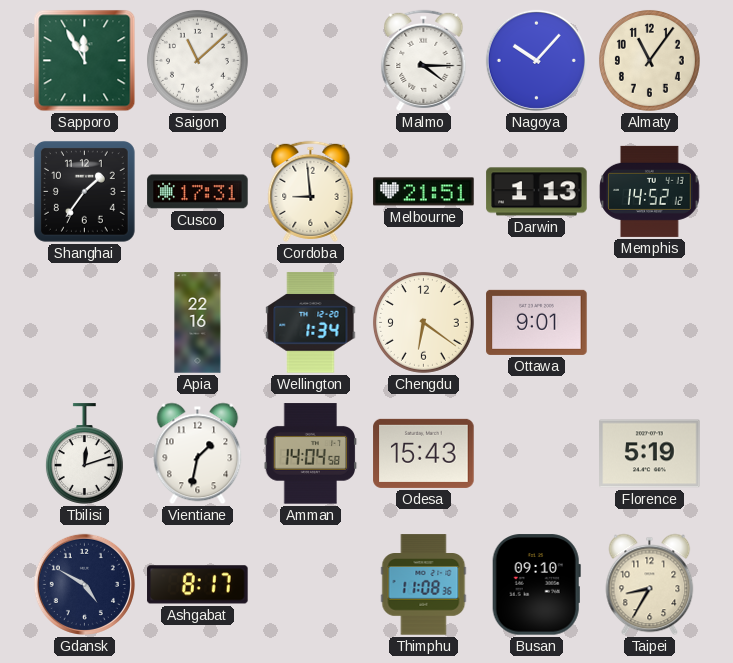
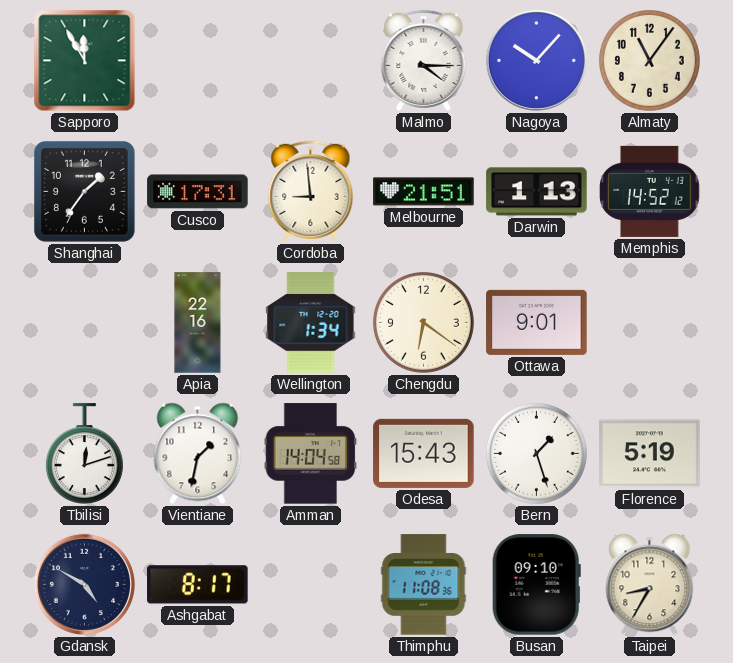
Saigon: 11:08 -> none
Bern: none -> 1:27
